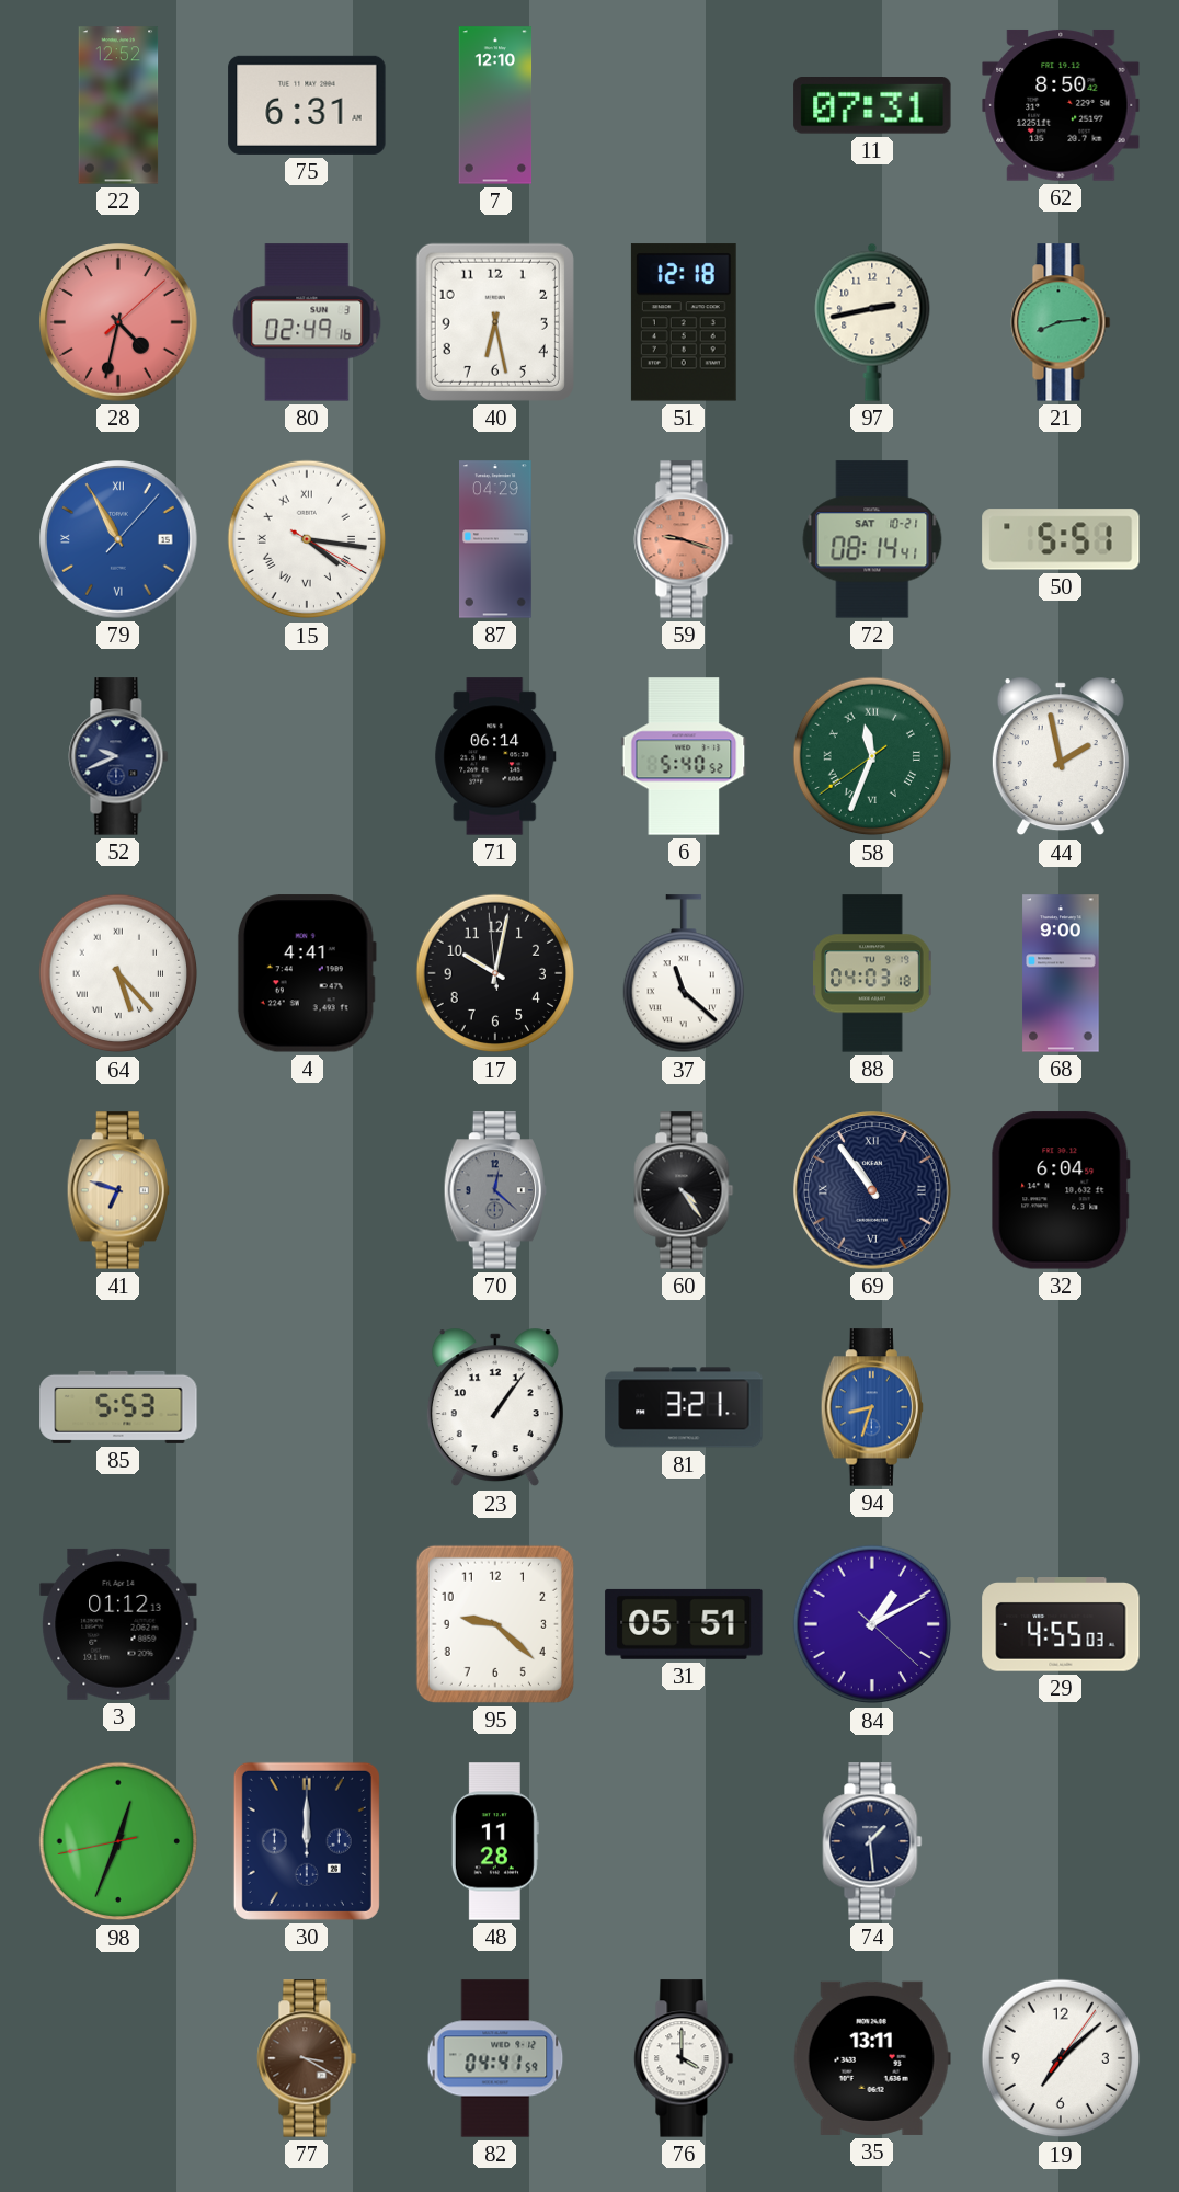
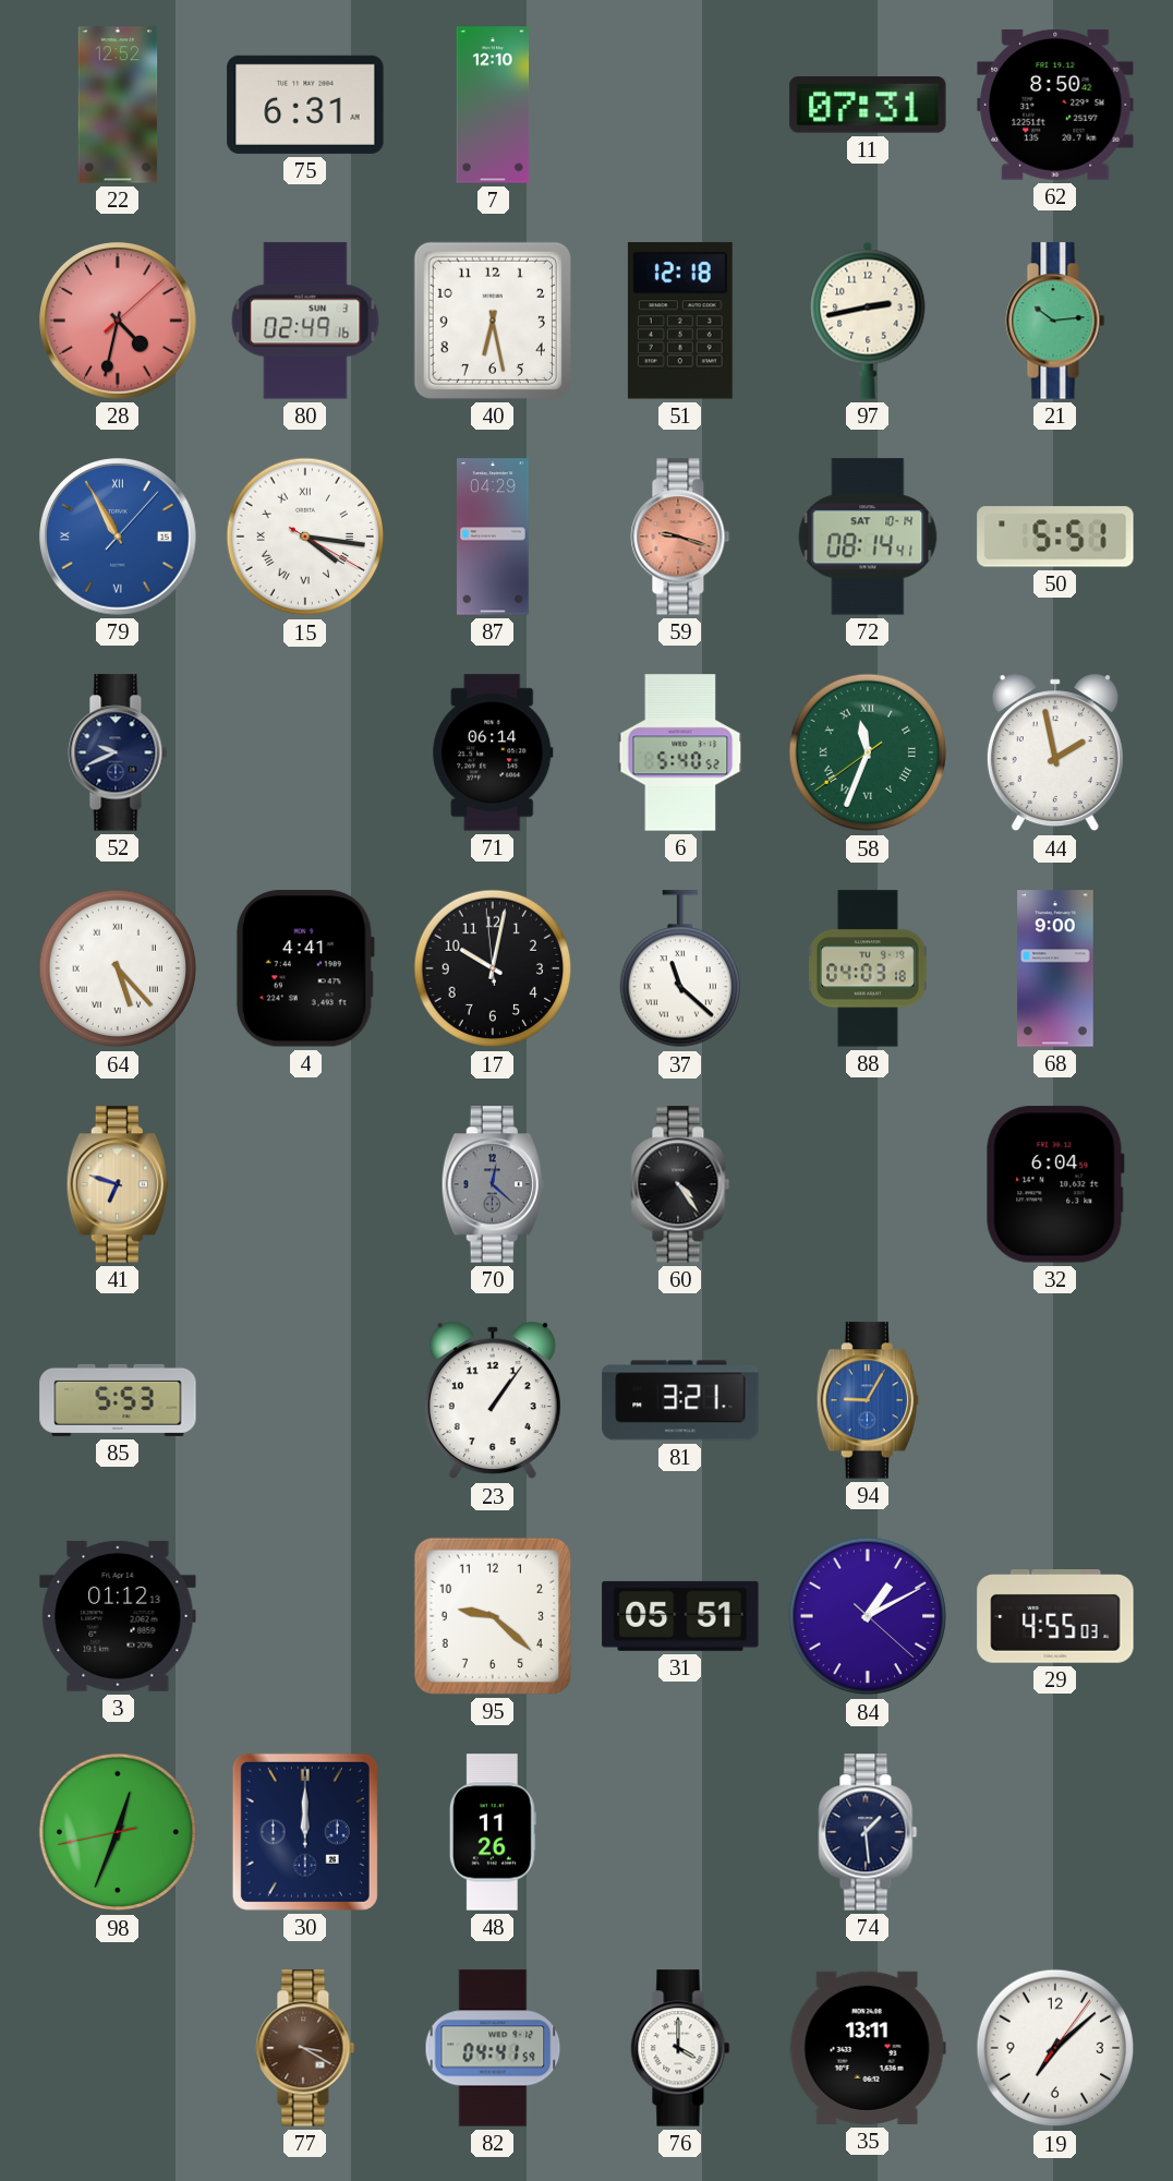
21: 8:14 -> 10:14
72 date: SAT 10-21 -> SAT 10-14
69: 10:54 -> none
94: 8:33 -> 9:05
48: 11:28 -> 11:26
